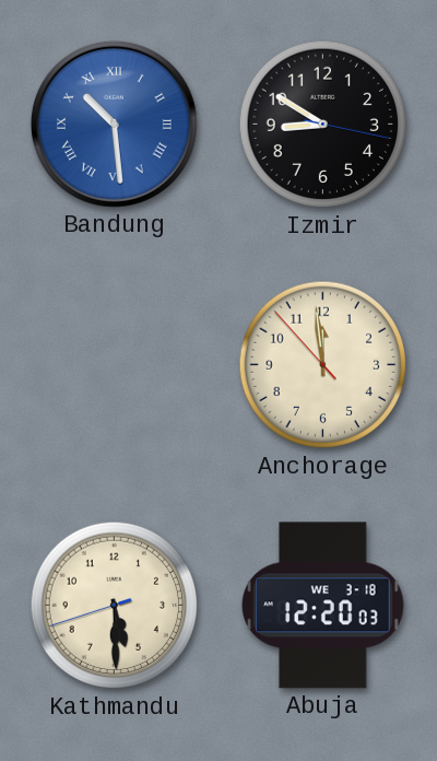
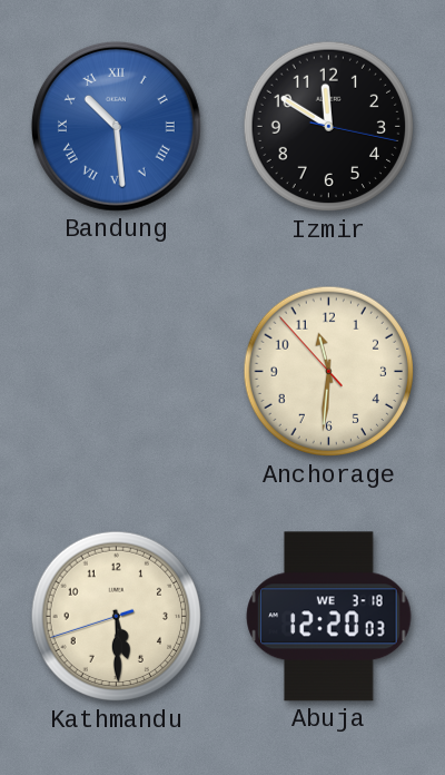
Izmir: 8:50 -> 11:50
Anchorage: 11:58 -> 11:30
